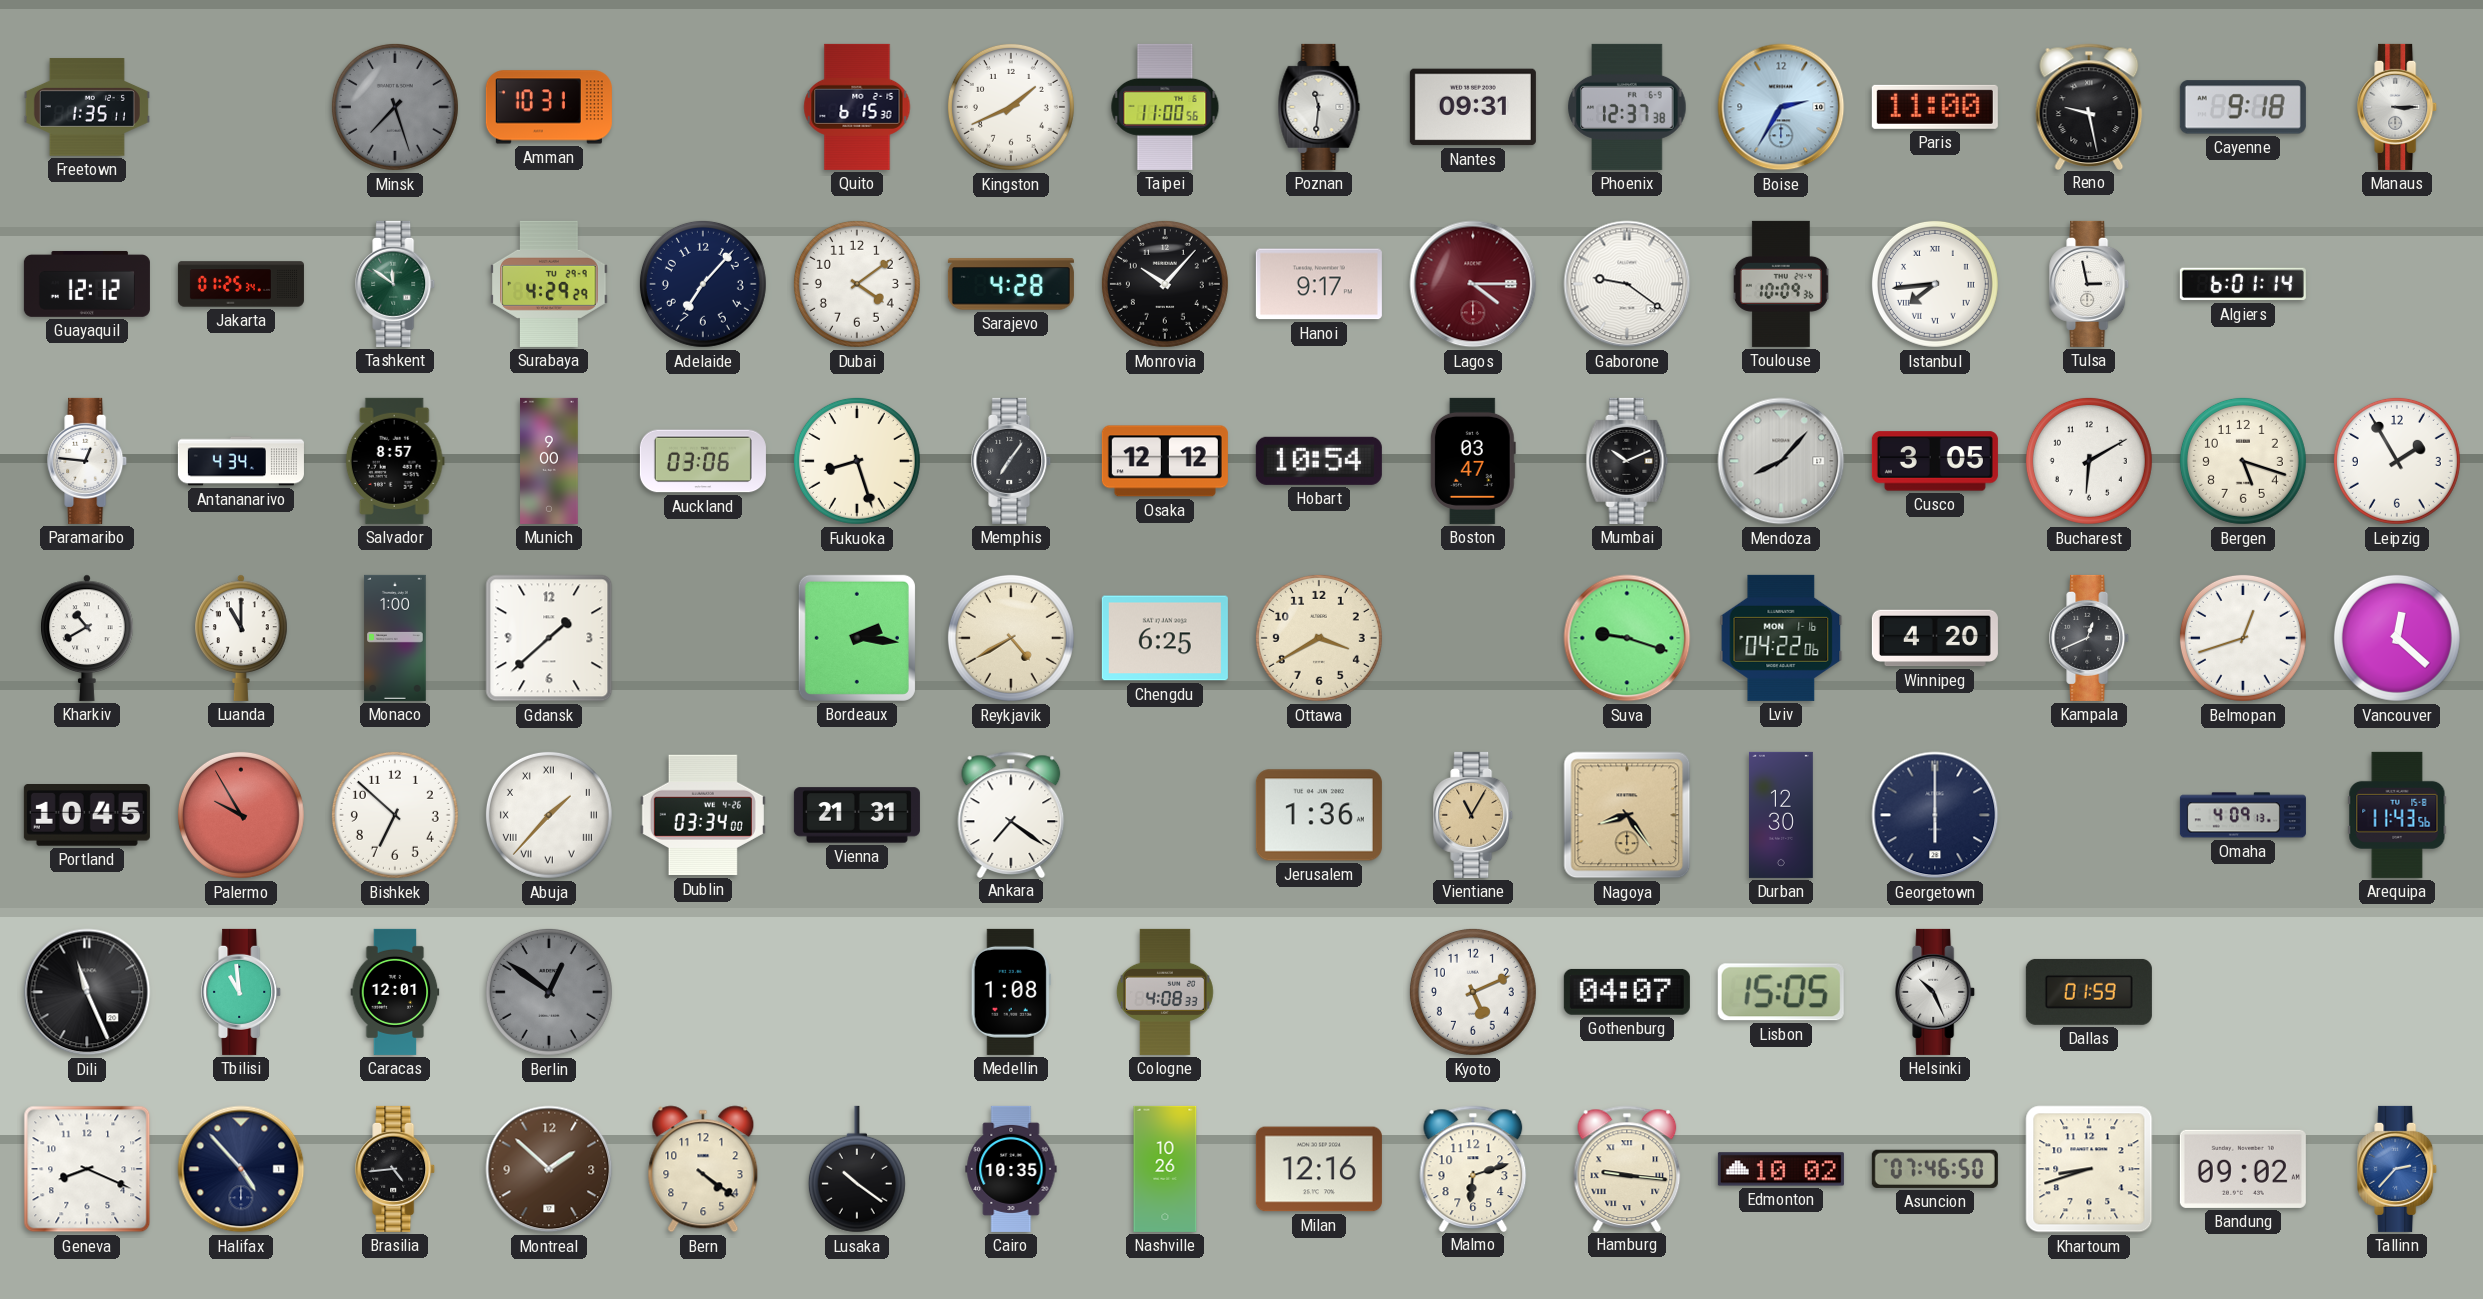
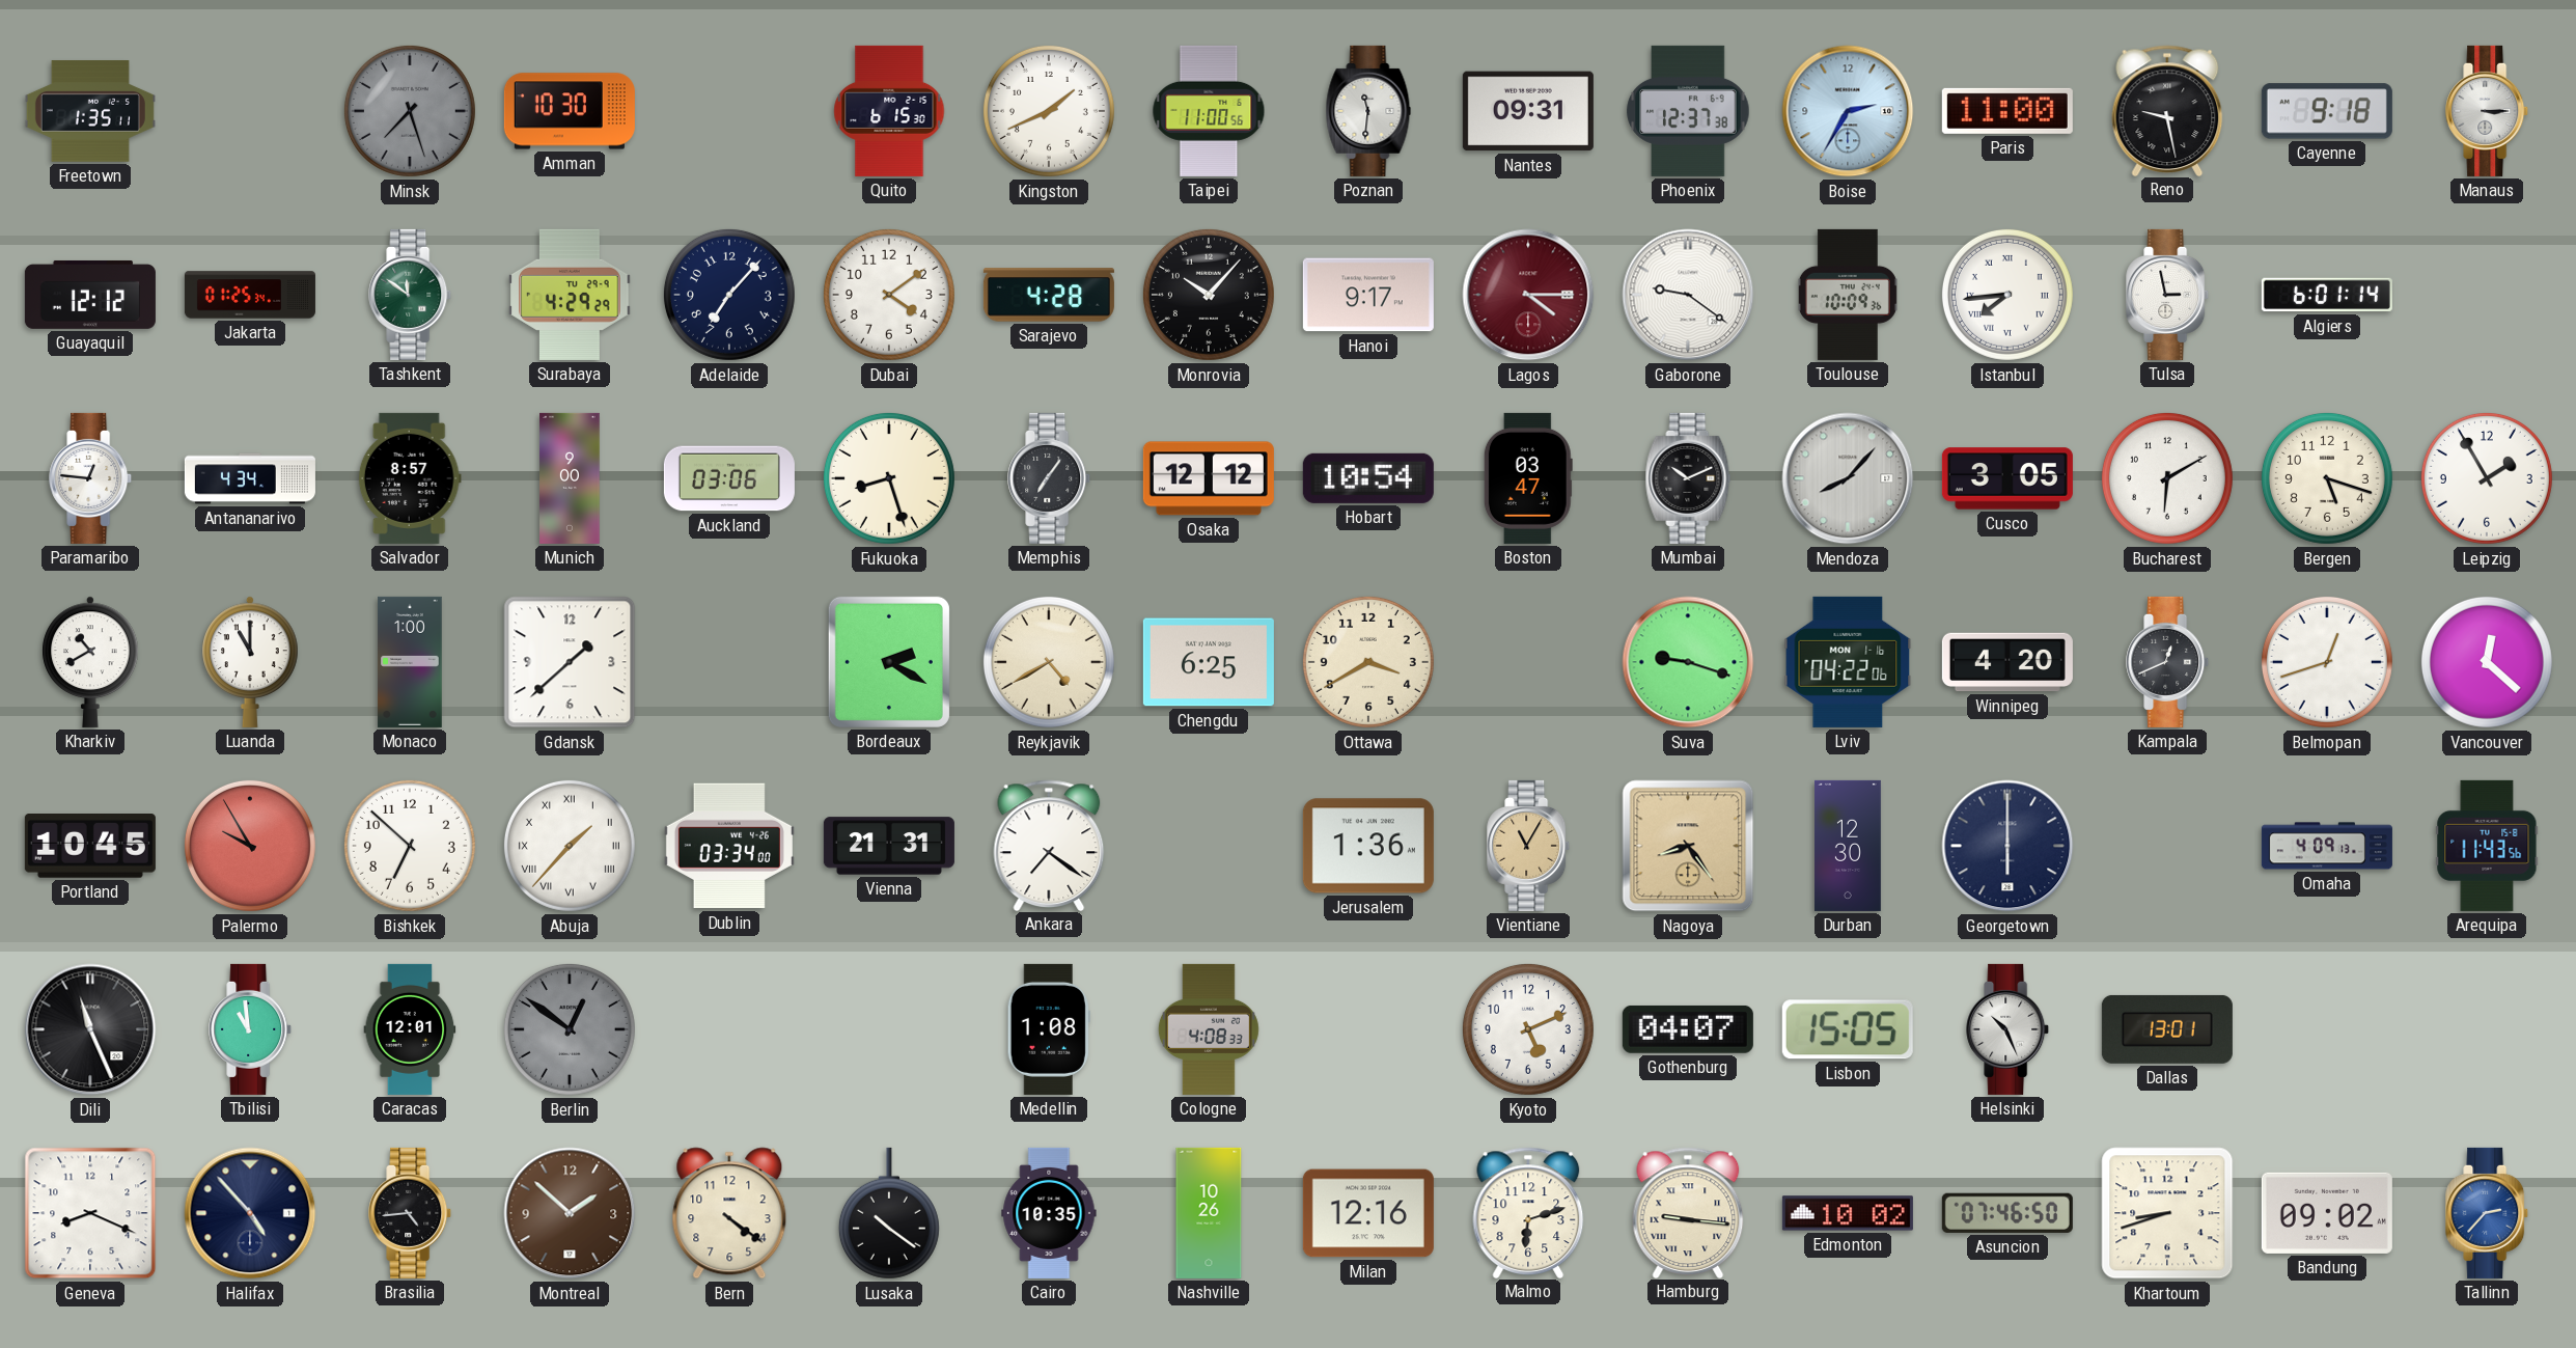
Amman: 10:31 -> 10:30
Bordeaux: 2:16 -> 2:20
Dallas: 01:59 -> 13:01
